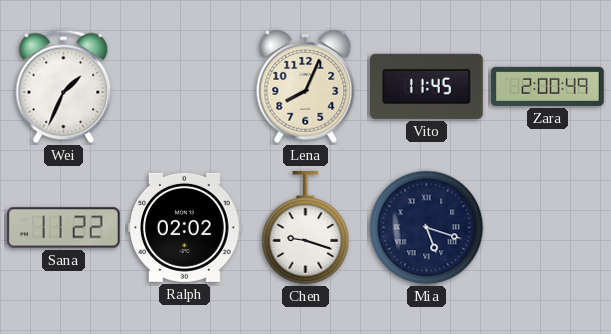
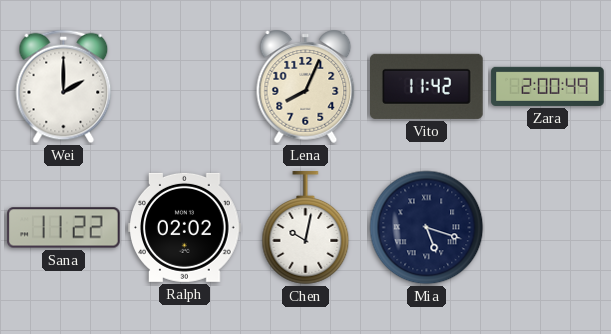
Wei: 1:34 -> 2:00
Vito: 11:45 -> 11:42
Chen: 9:18 -> 10:02
